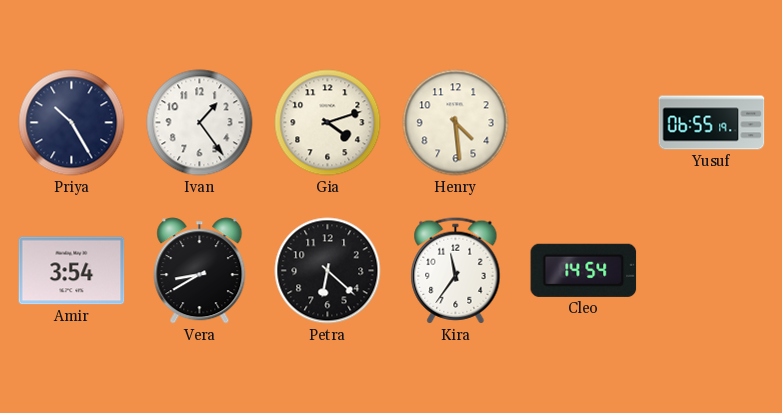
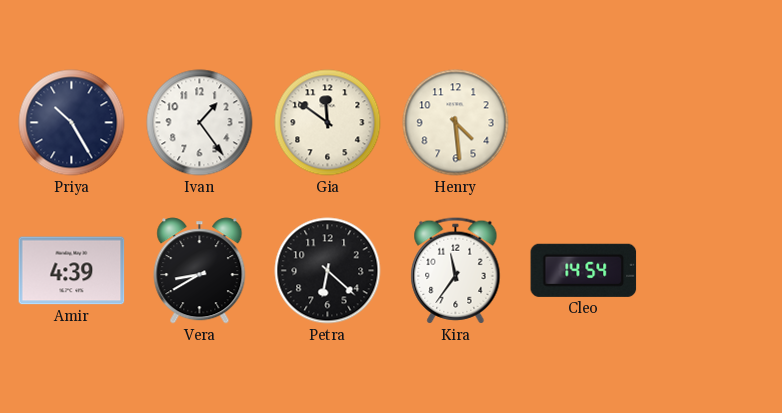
Gia: 4:12 -> 11:51
Yusuf: 06:55 -> none
Amir: 3:54 -> 4:39
